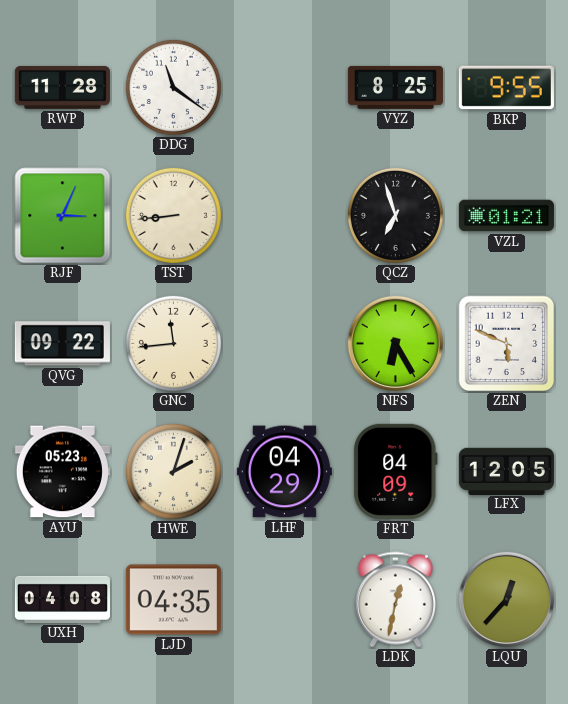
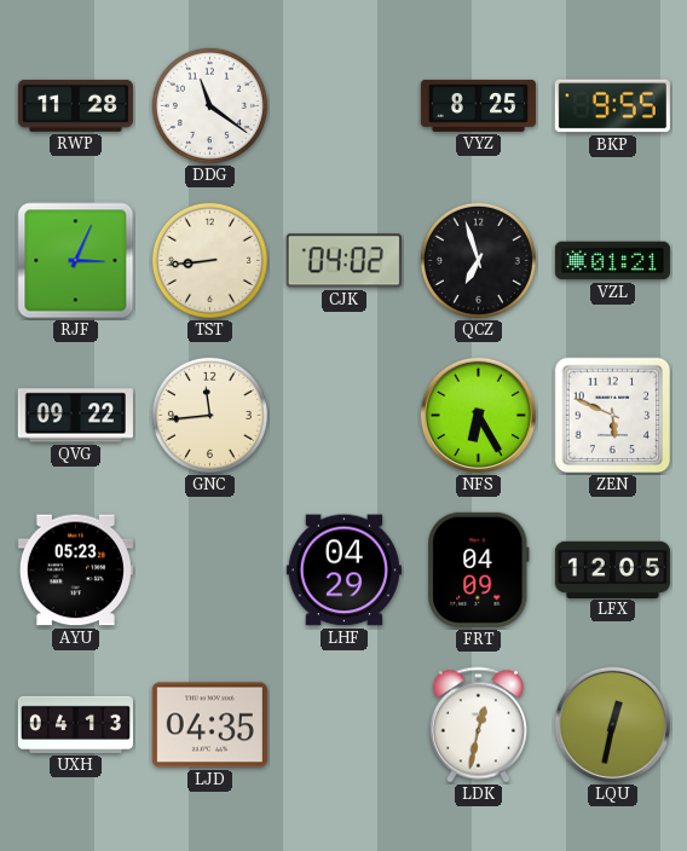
CJK: none -> 04:02
HWE: 2:03 -> none
UXH: 04:08 -> 04:13
LQU: 12:37 -> 12:32
